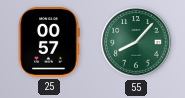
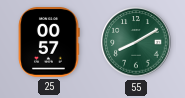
55: 8:07 -> 8:10
